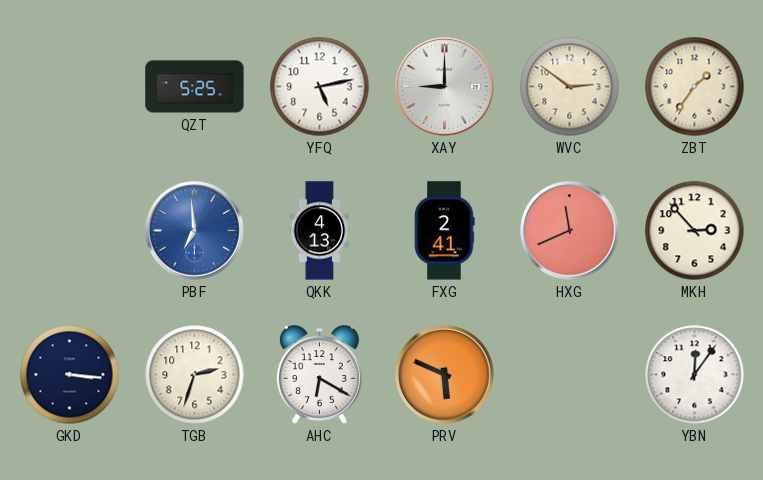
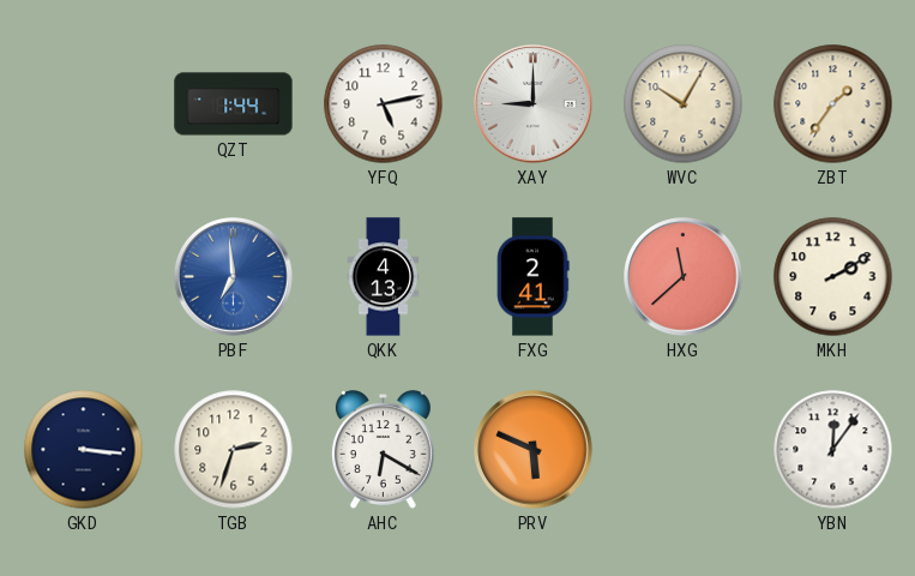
QZT: 5:25 -> 1:44
WVC: 2:51 -> 10:05
HXG: 11:41 -> 11:38
MKH: 2:53 -> 2:10
